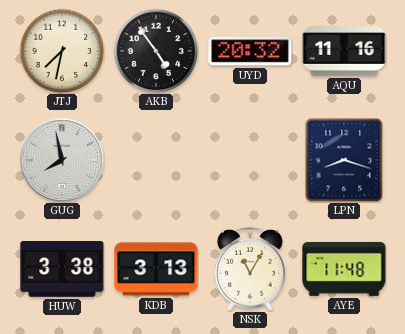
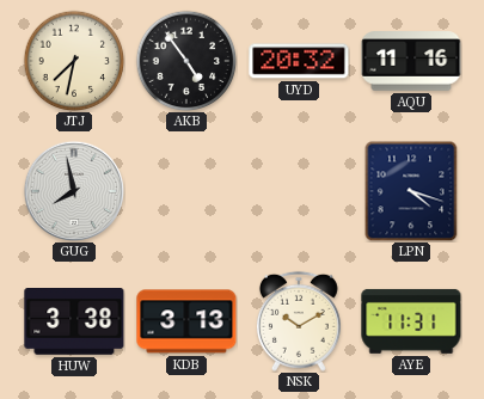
LPN: 8:18 -> 4:18
NSK: 11:05 -> 10:10
AYE: 11:48 -> 11:31
